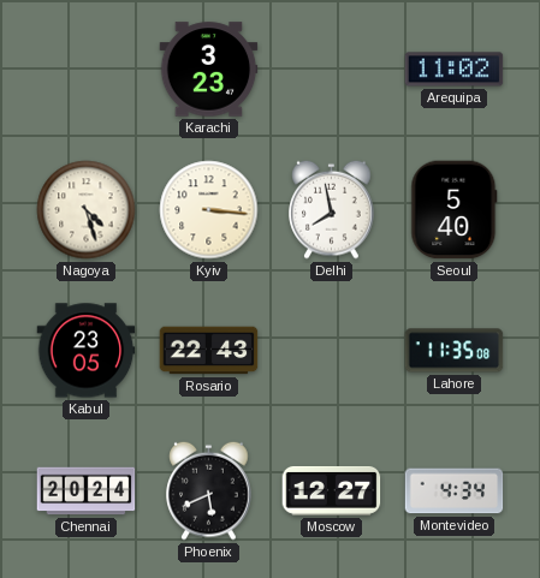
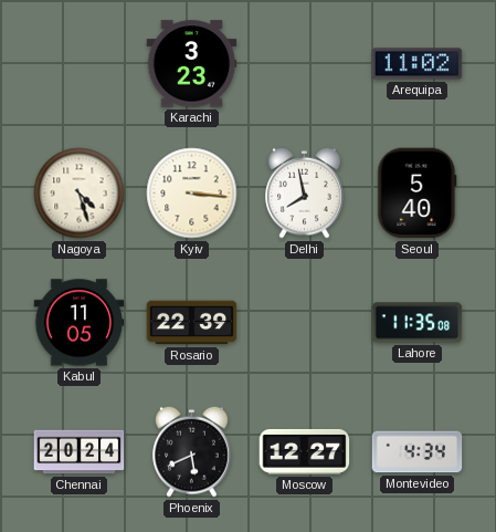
Kabul: 23:05 -> 11:05
Rosario: 22:43 -> 22:39
